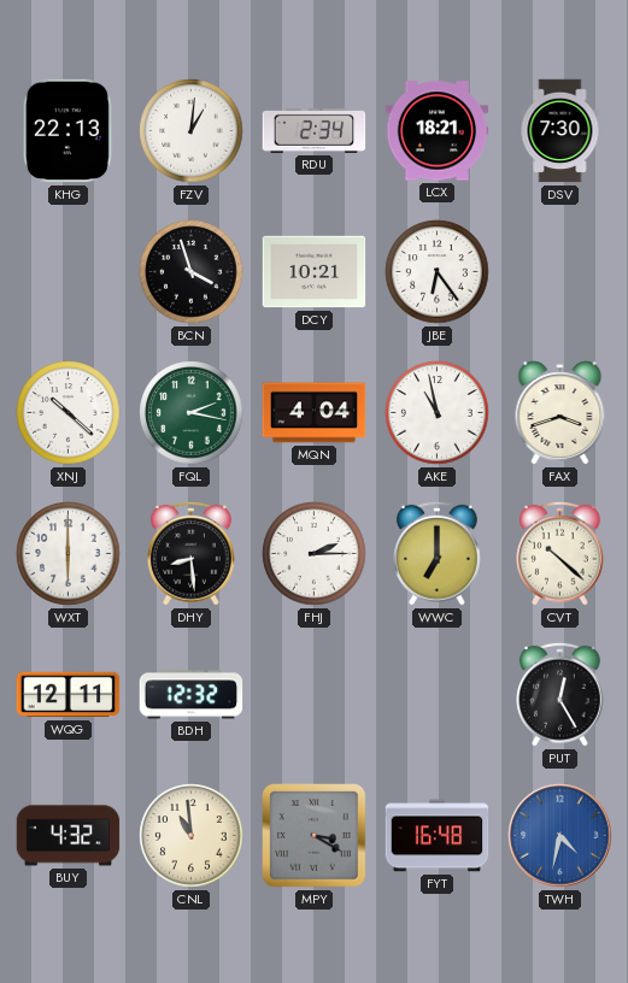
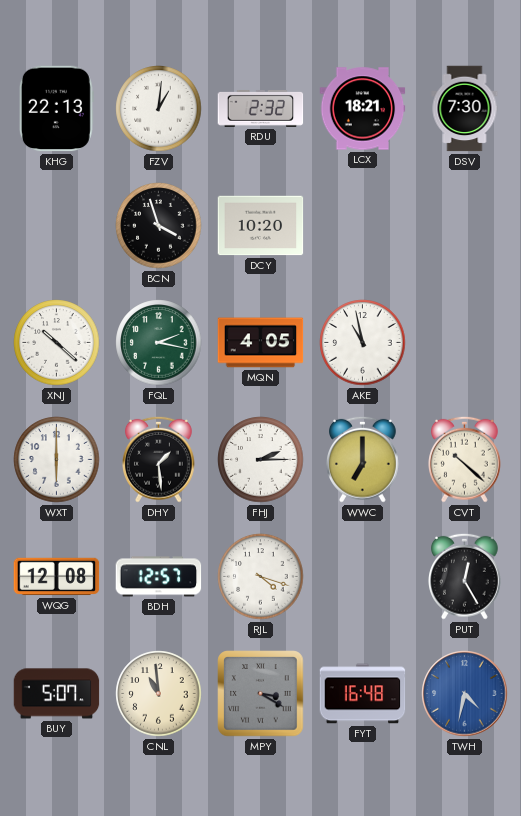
RDU: 2:34 -> 2:32
DCY: 10:21 -> 10:20
JBE: 6:24 -> none
MQN: 4:04 -> 4:05
FAX: 3:42 -> none
DHY: 8:29 -> 1:29
WQG: 12:11 -> 12:08
BDH: 12:32 -> 12:57
RJL: none -> 4:18
BUY: 4:32 -> 5:07
